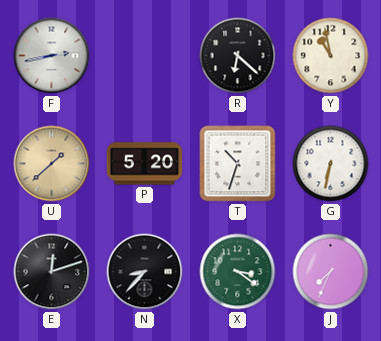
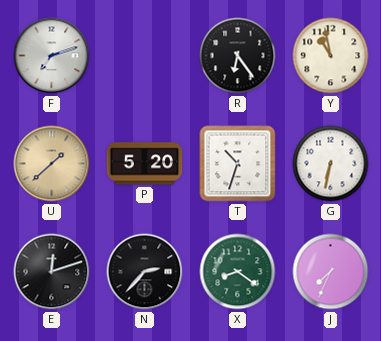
F: 2:43 -> 7:12
R: 6:22 -> 6:24
N: 8:37 -> 2:37
X: 3:21 -> 8:21
